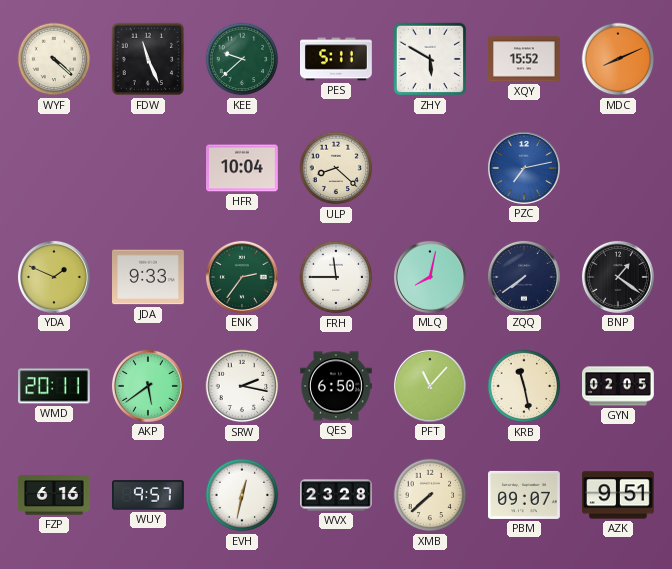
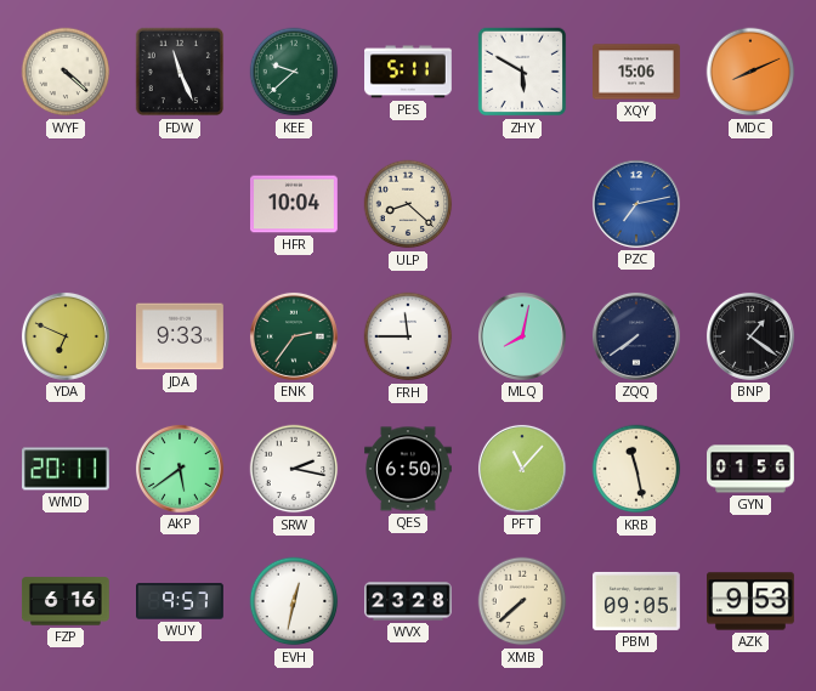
XQY: 15:52 -> 15:06
YDA: 1:49 -> 6:49
GYN: 02:05 -> 01:56
PBM: 09:07 -> 09:05
AZK: 9:51 -> 9:53
